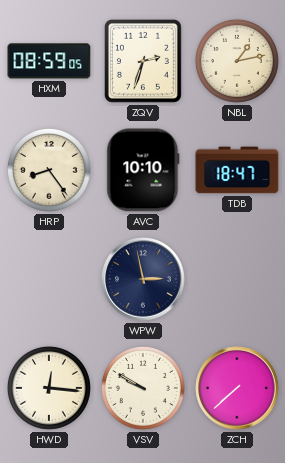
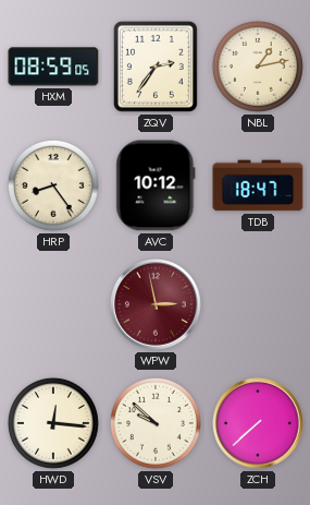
ZQV: 2:33 -> 2:36
AVC: 10:10 -> 10:12
WPW dial: navy -> burgundy
VSV: 9:50 -> 9:52
